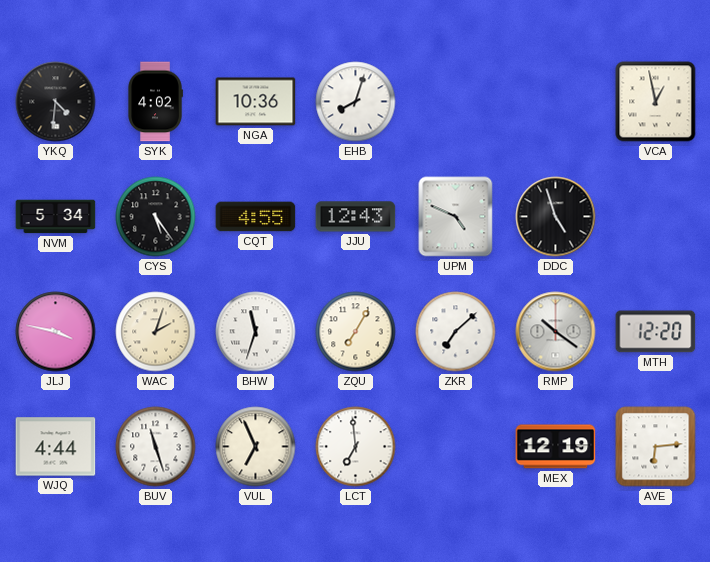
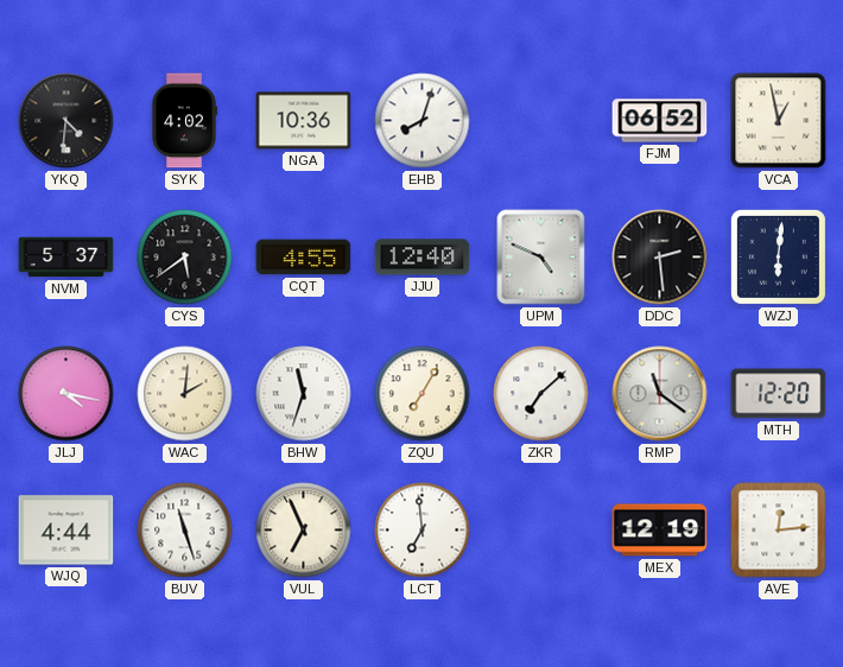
FJM: none -> 06:52
NVM: 5:34 -> 5:37
CYS: 5:24 -> 5:39
JJU: 12:43 -> 12:40
DDC: 4:57 -> 2:29
WZJ: none -> 6:01
JLJ: 3:47 -> 4:17
WAC: 2:03 -> 2:01
RMP: 10:21 -> 11:21
AVE: 6:14 -> 12:14
